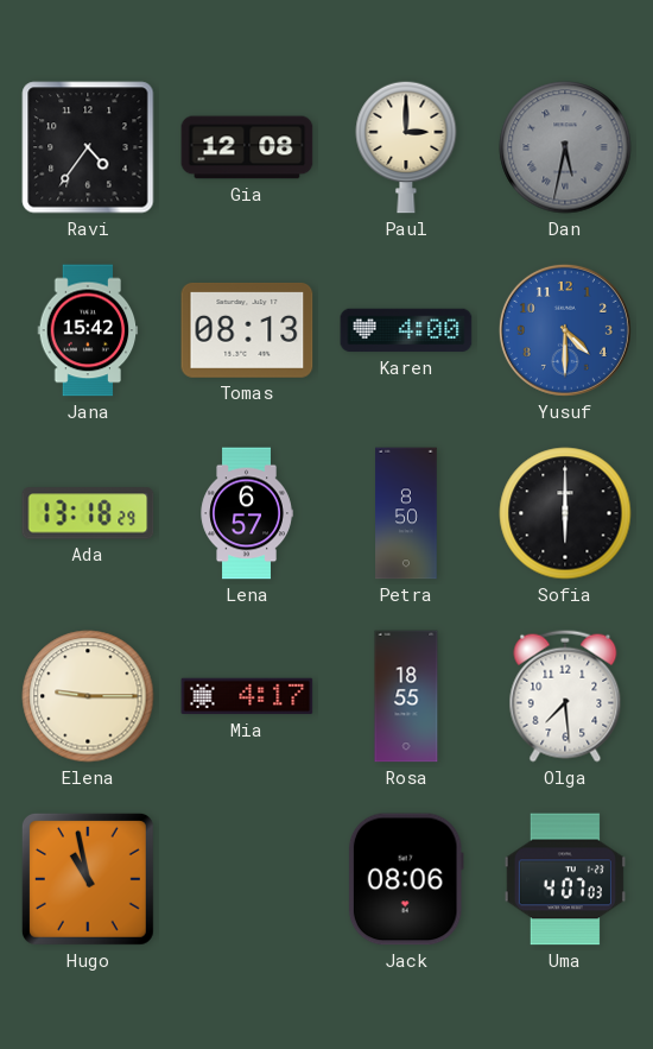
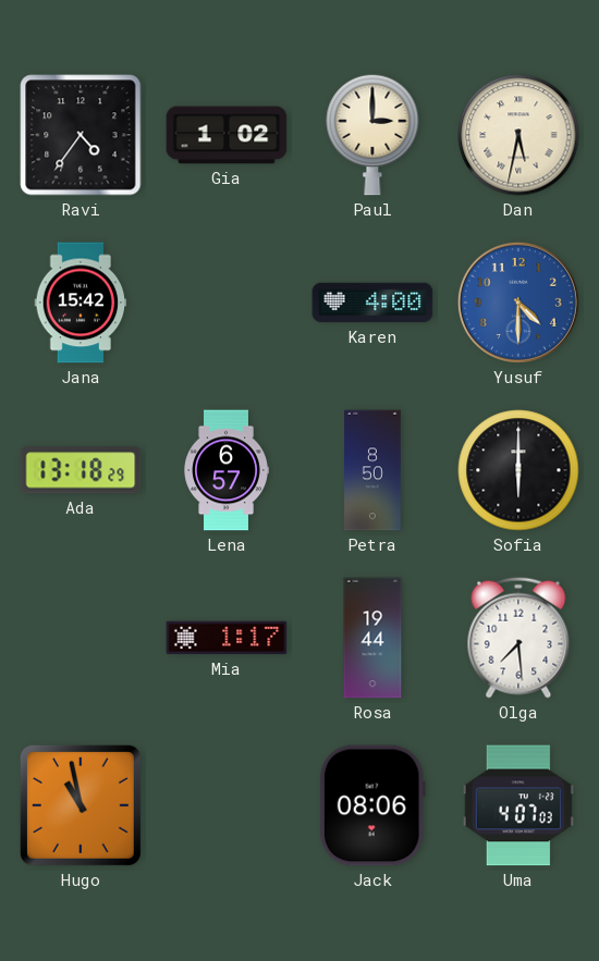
Gia: 12:08 -> 1:02
Dan dial: grey -> cream
Tomas: 08:13 -> none
Elena: 9:15 -> none
Mia: 4:17 -> 1:17
Rosa: 18:55 -> 19:44
